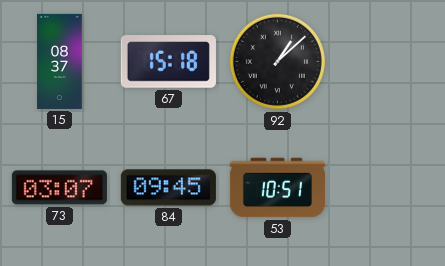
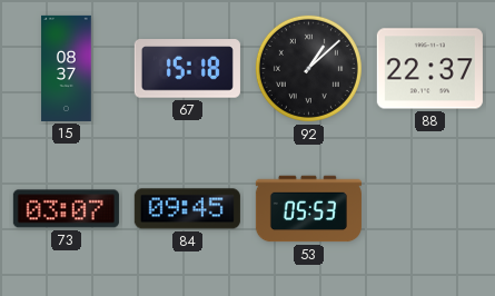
88: none -> 22:37
53: 10:51 -> 05:53
